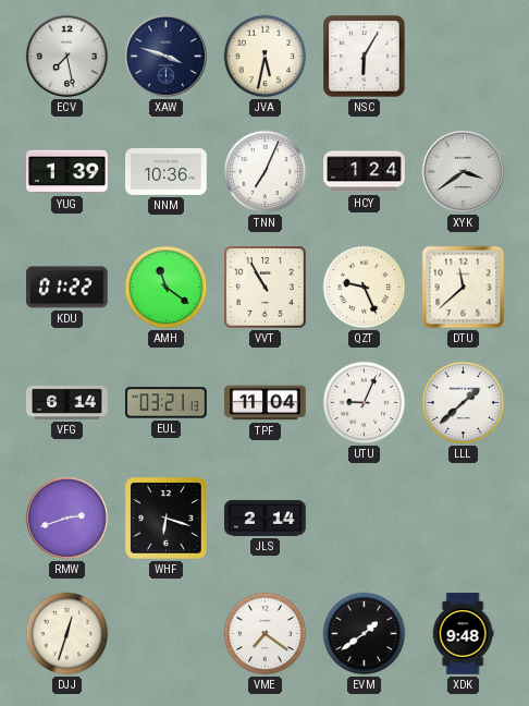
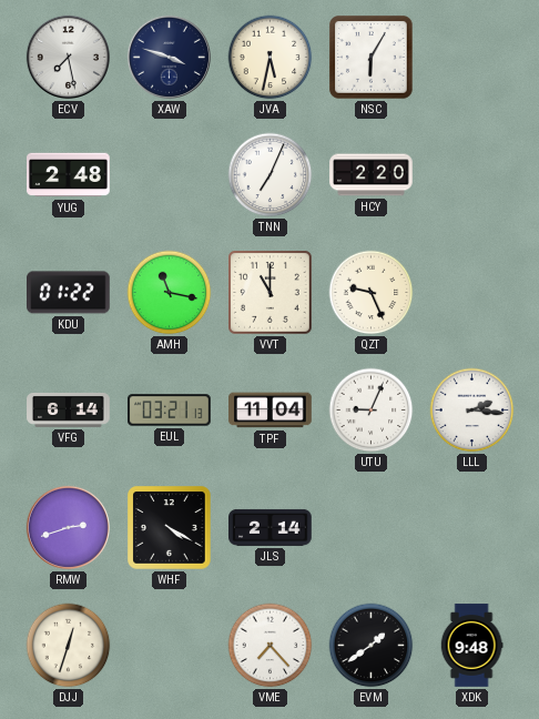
YUG: 1:39 -> 2:48
NNM: 10:36 -> none
HCY: 1:24 -> 2:20
XYK: 3:39 -> none
AMH: 11:21 -> 11:17
VVT: 10:55 -> 11:00
DTU: 11:38 -> none
LLL: 1:38 -> 2:16
WHF: 6:18 -> 4:20
VME: 7:21 -> 7:23
